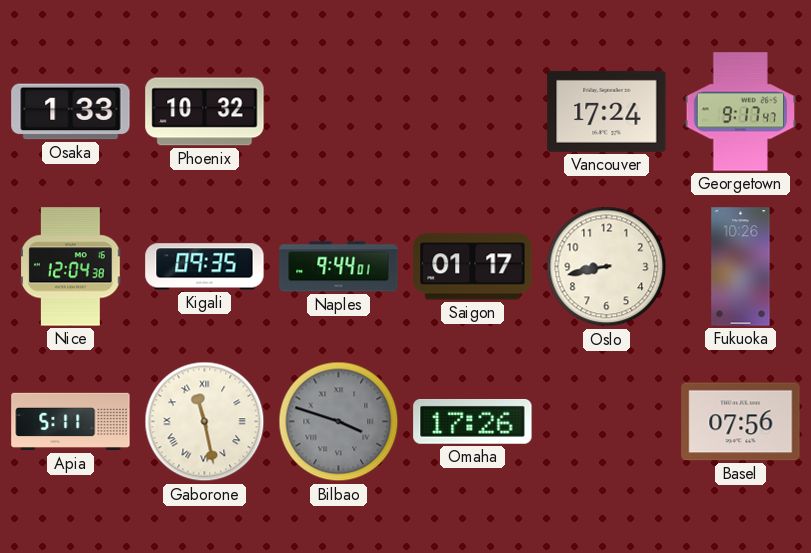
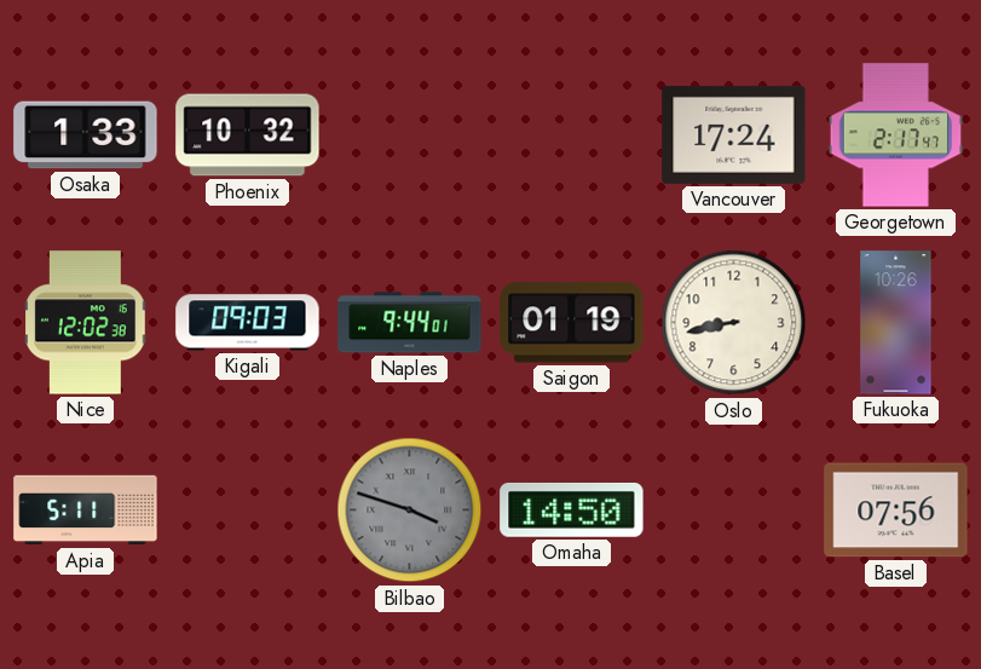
Georgetown: 9:17 -> 2:17
Nice: 12:04 -> 12:02
Kigali: 09:35 -> 09:03
Saigon: 01:17 -> 01:19
Gaborone: 11:28 -> none
Omaha: 17:26 -> 14:50
